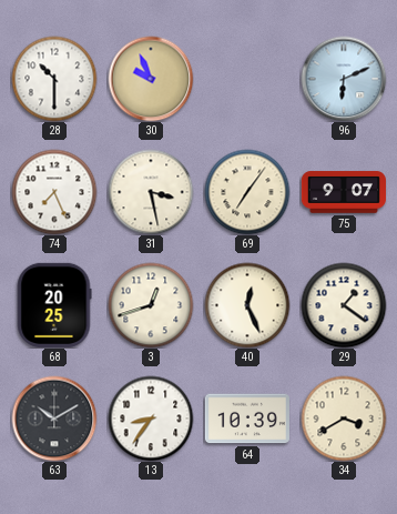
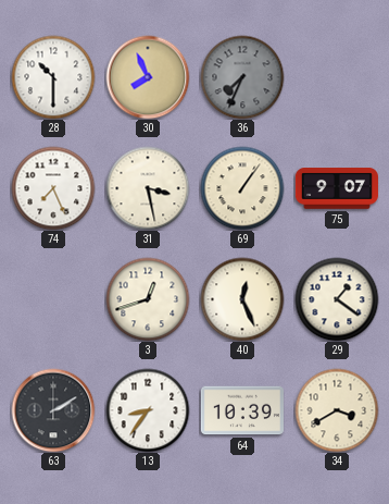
30: 9:56 -> 7:56
36: none -> 7:34
96: 6:11 -> none
69: 7:06 -> 1:06
68: 20:25 -> none
63: 10:10 -> 2:10
